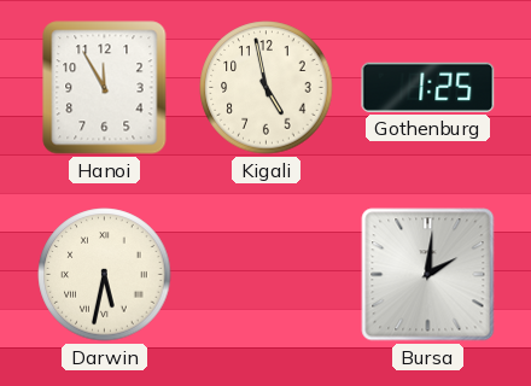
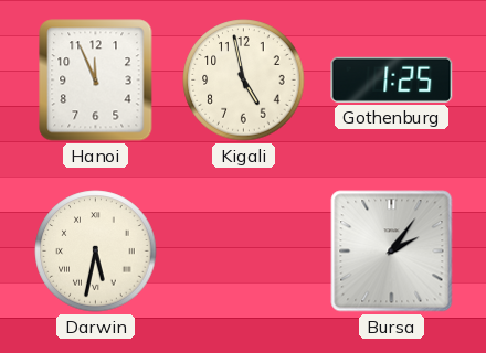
Hanoi: 11:55 -> 11:56
Bursa: 2:01 -> 2:06
